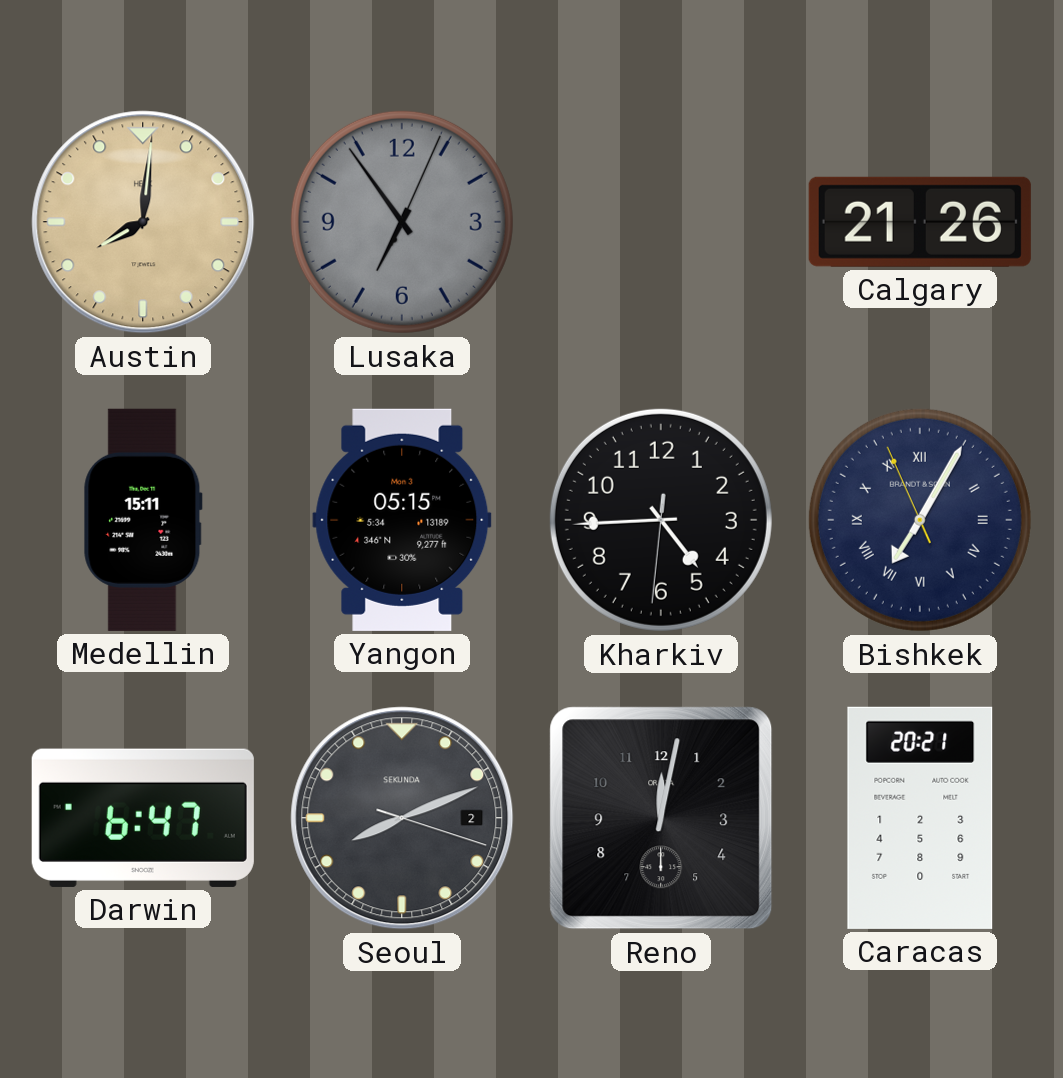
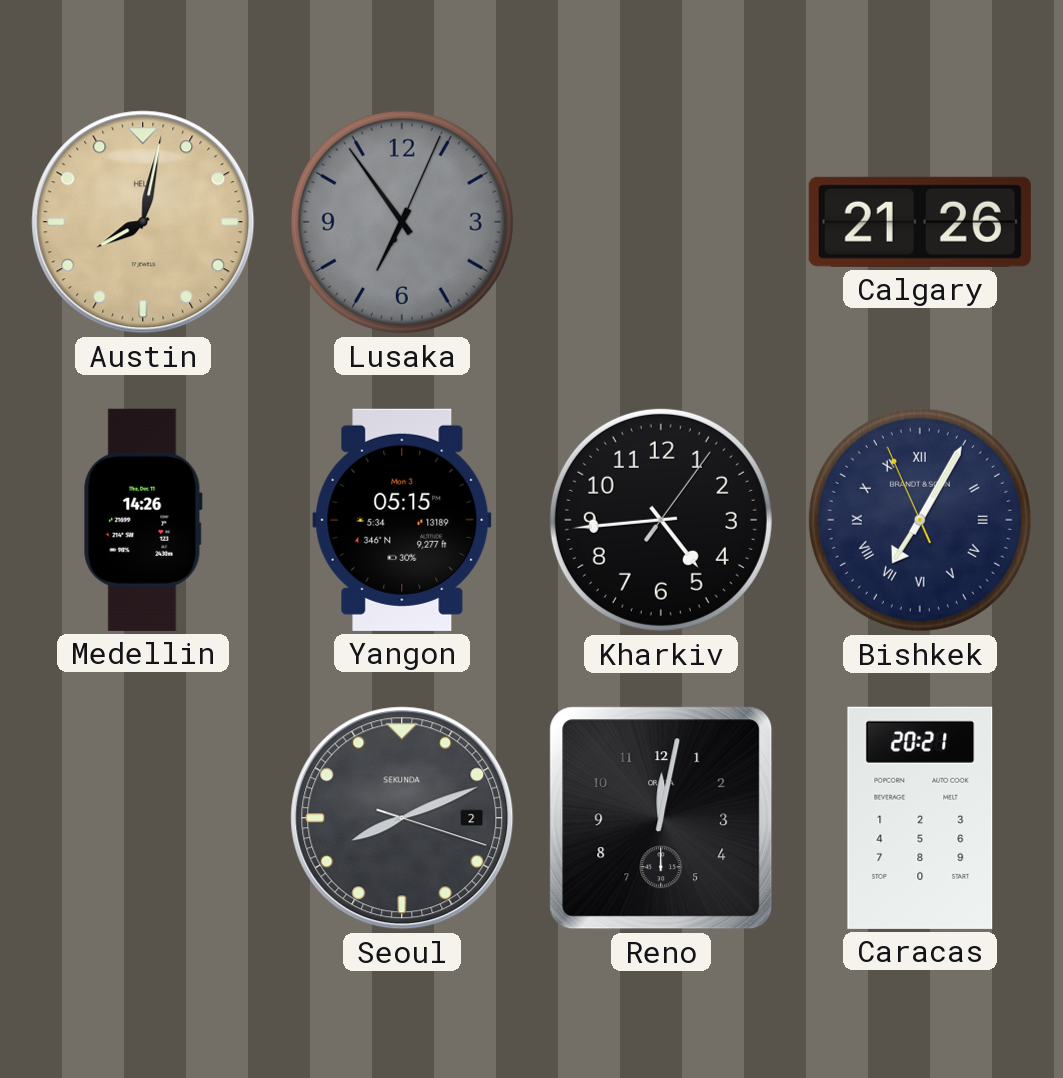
Austin: 8:01 -> 8:02
Medellin: 15:11 -> 14:26
Kharkiv: 4:44:31 -> 4:44:06
Darwin: 6:47 -> none
